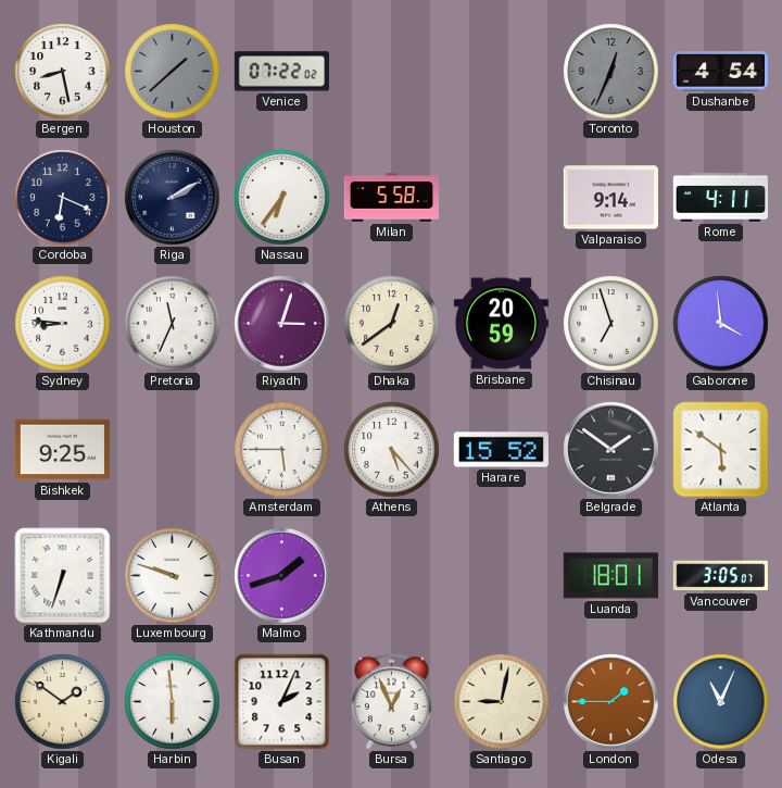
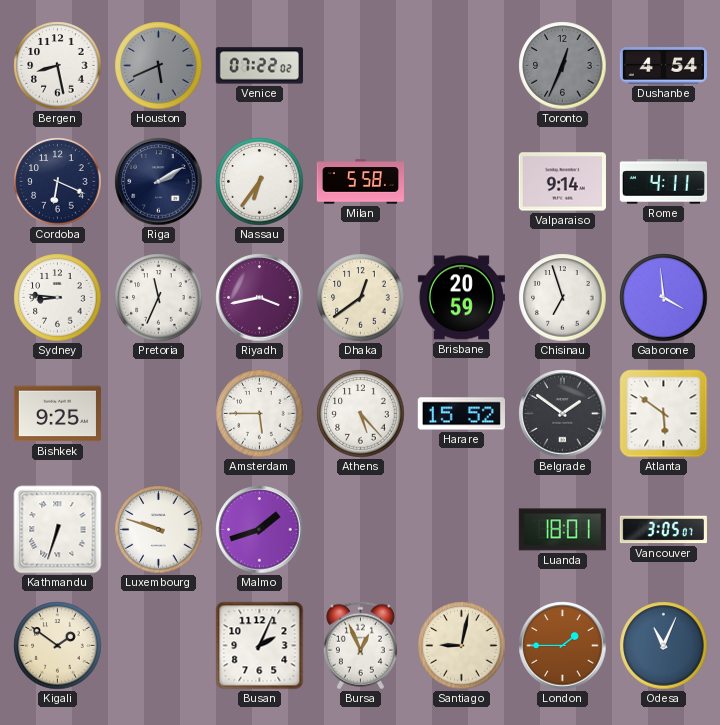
Houston: 1:38 -> 5:41
Riyadh: 3:03 -> 3:43
Harbin: 5:59 -> none
